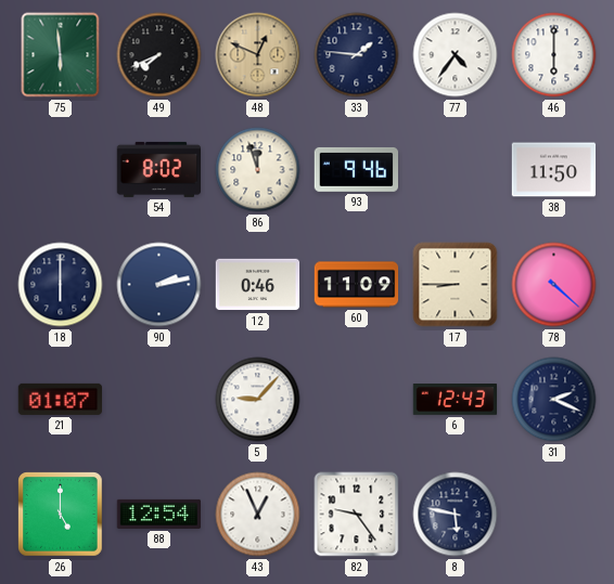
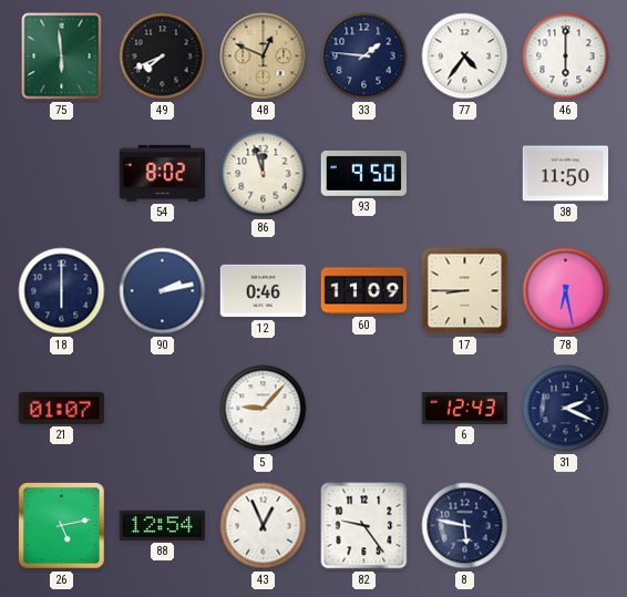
93: 9:46 -> 9:50
78: 4:22 -> 6:28
26: 5:00 -> 5:13
